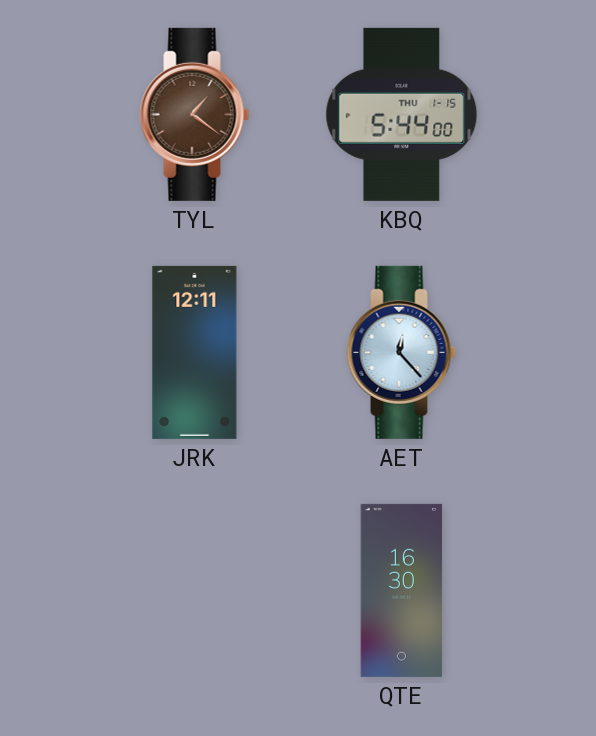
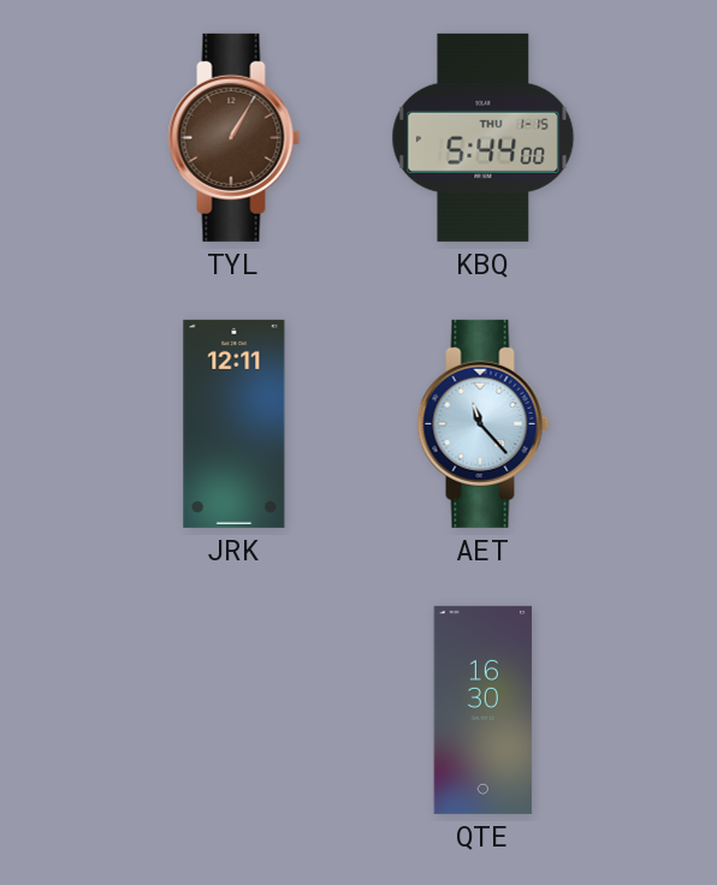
TYL: 1:21 -> 1:05
AET: 12:23 -> 11:23
